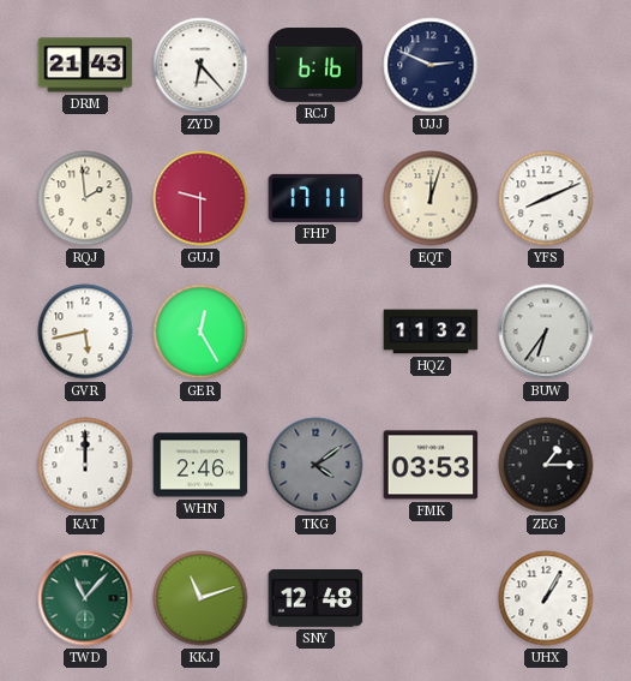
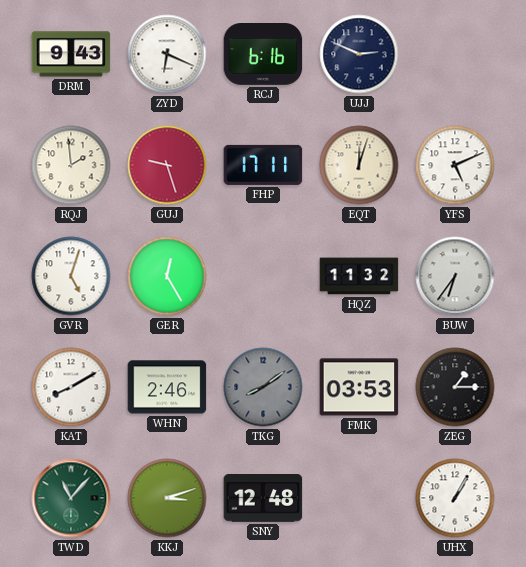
DRM: 21:43 -> 9:43
ZYD: 6:23 -> 6:19
GUJ: 9:30 -> 9:27
YFS: 8:11 -> 5:11
GVR: 5:43 -> 5:03
KAT: 12:00 -> 8:10
TKG: 4:09 -> 8:09
KKJ: 11:12 -> 3:12
